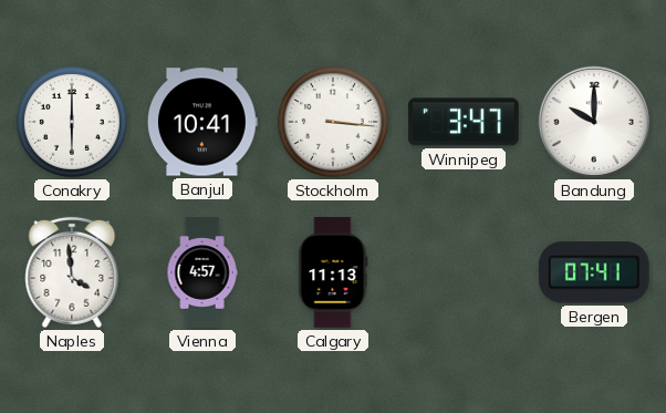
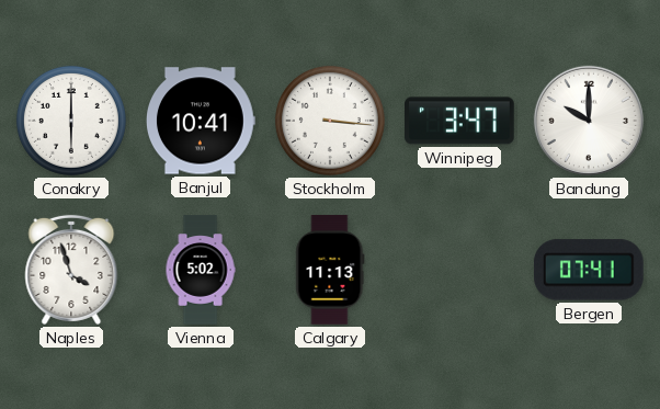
Naples: 3:59 -> 3:57
Vienna: 4:57 -> 5:02
